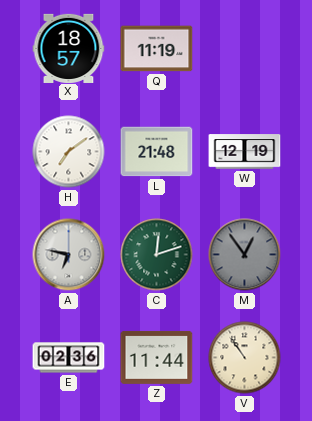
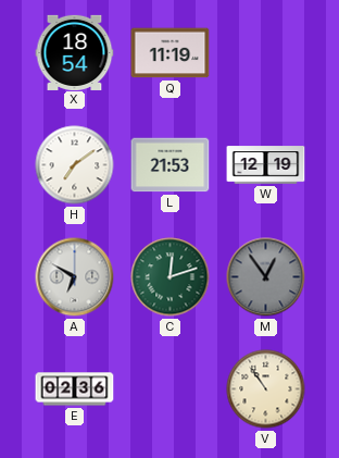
X: 18:57 -> 18:54
L: 21:48 -> 21:53
A: 6:47 -> 6:50
Z: 11:44 -> none
